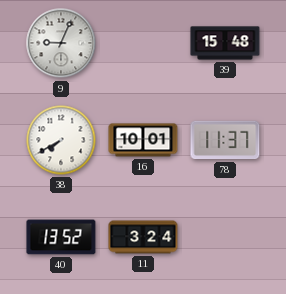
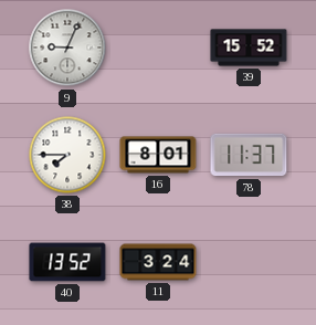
39: 15:48 -> 15:52
38: 7:40 -> 7:45
16: 10:01 -> 8:01
